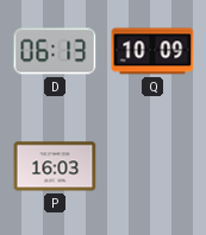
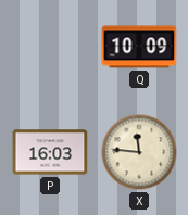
D: 06:13 -> none
X: none -> 11:46
